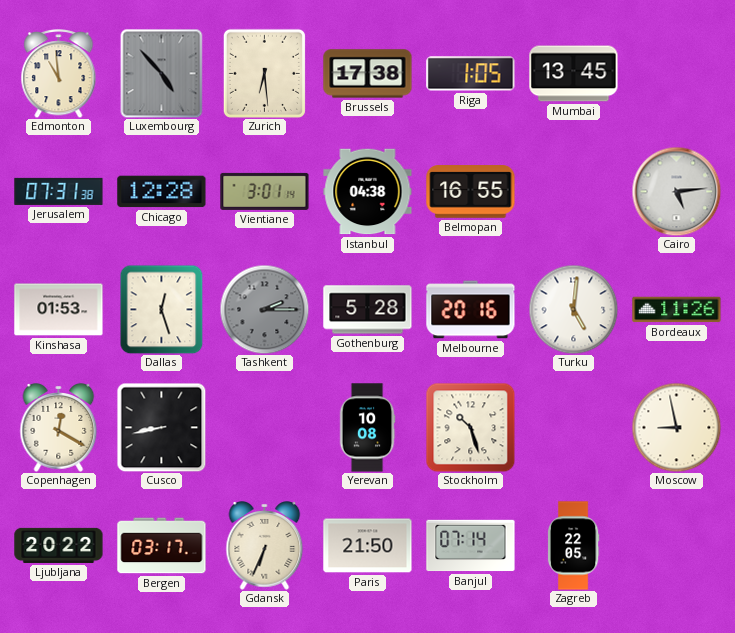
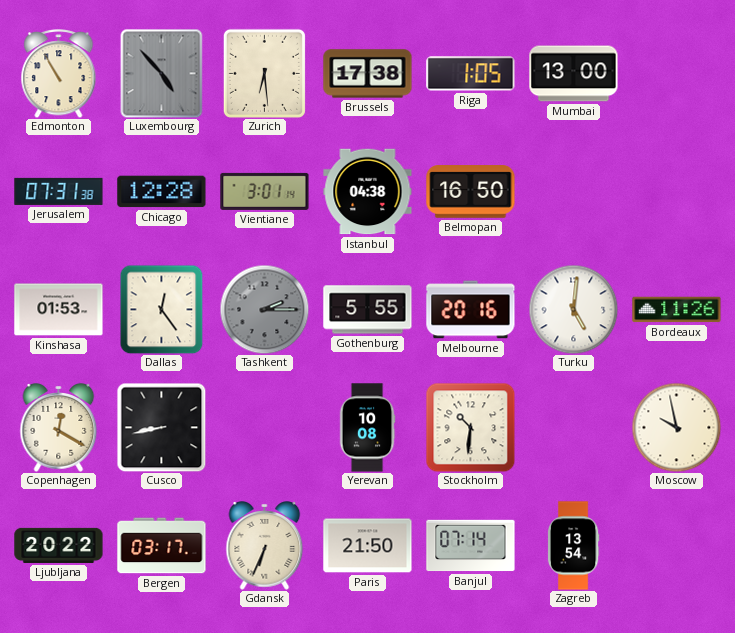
Edmonton: 10:59 -> 10:55
Mumbai: 13:45 -> 13:00
Belmopan: 16:55 -> 16:50
Cairo: 5:14 -> none
Dallas: 12:27 -> 12:24
Gothenburg: 5:28 -> 5:55
Stockholm: 10:27 -> 10:31
Moscow: 8:58 -> 9:58
Zagreb: 22:05 -> 13:54
